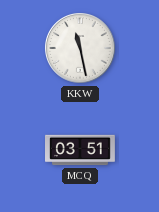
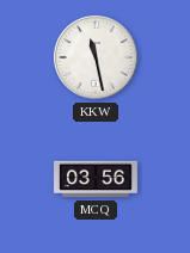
MCQ: 03:51 -> 03:56
